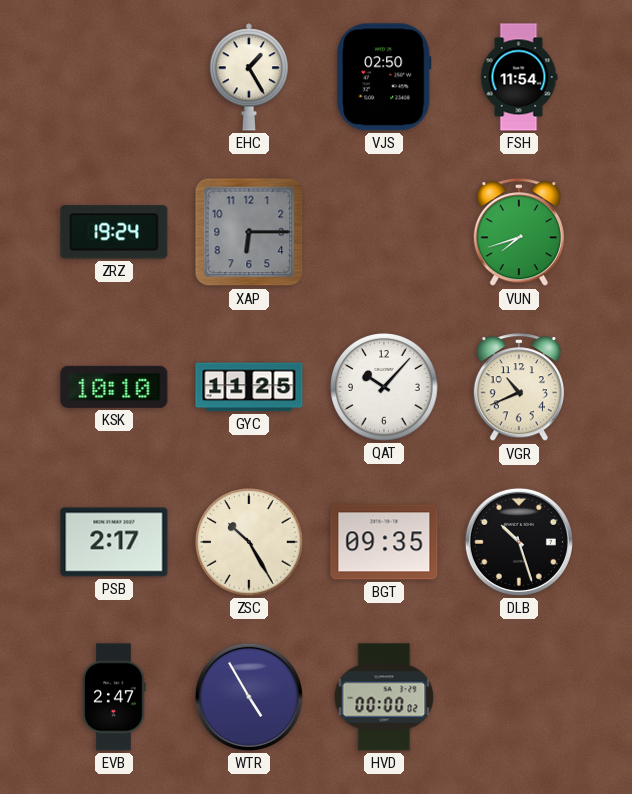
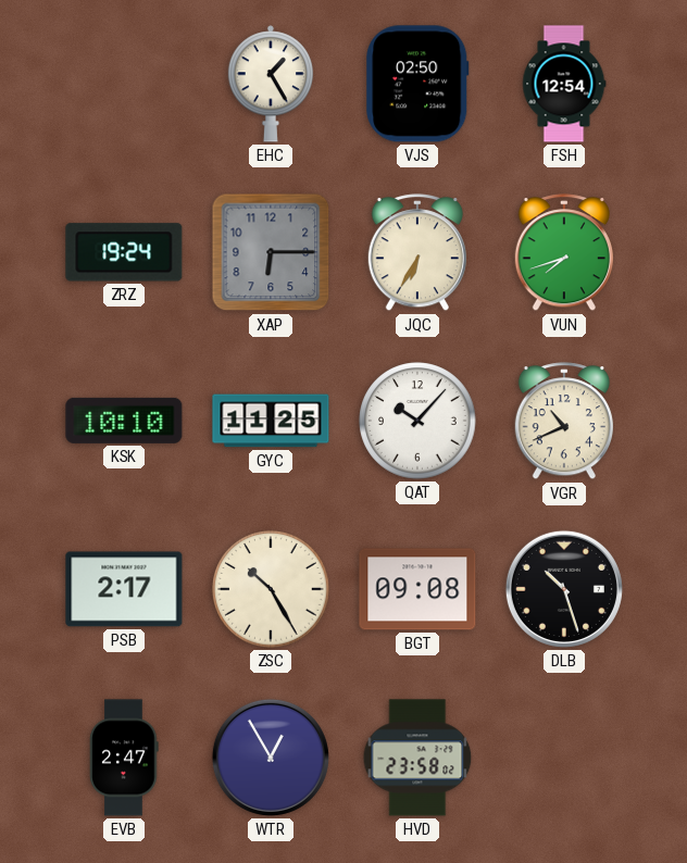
FSH: 11:54 -> 12:54
JQC: none -> 6:35
BGT: 09:35 -> 09:08
WTR: 4:55 -> 12:55
HVD: 00:00 -> 23:58
